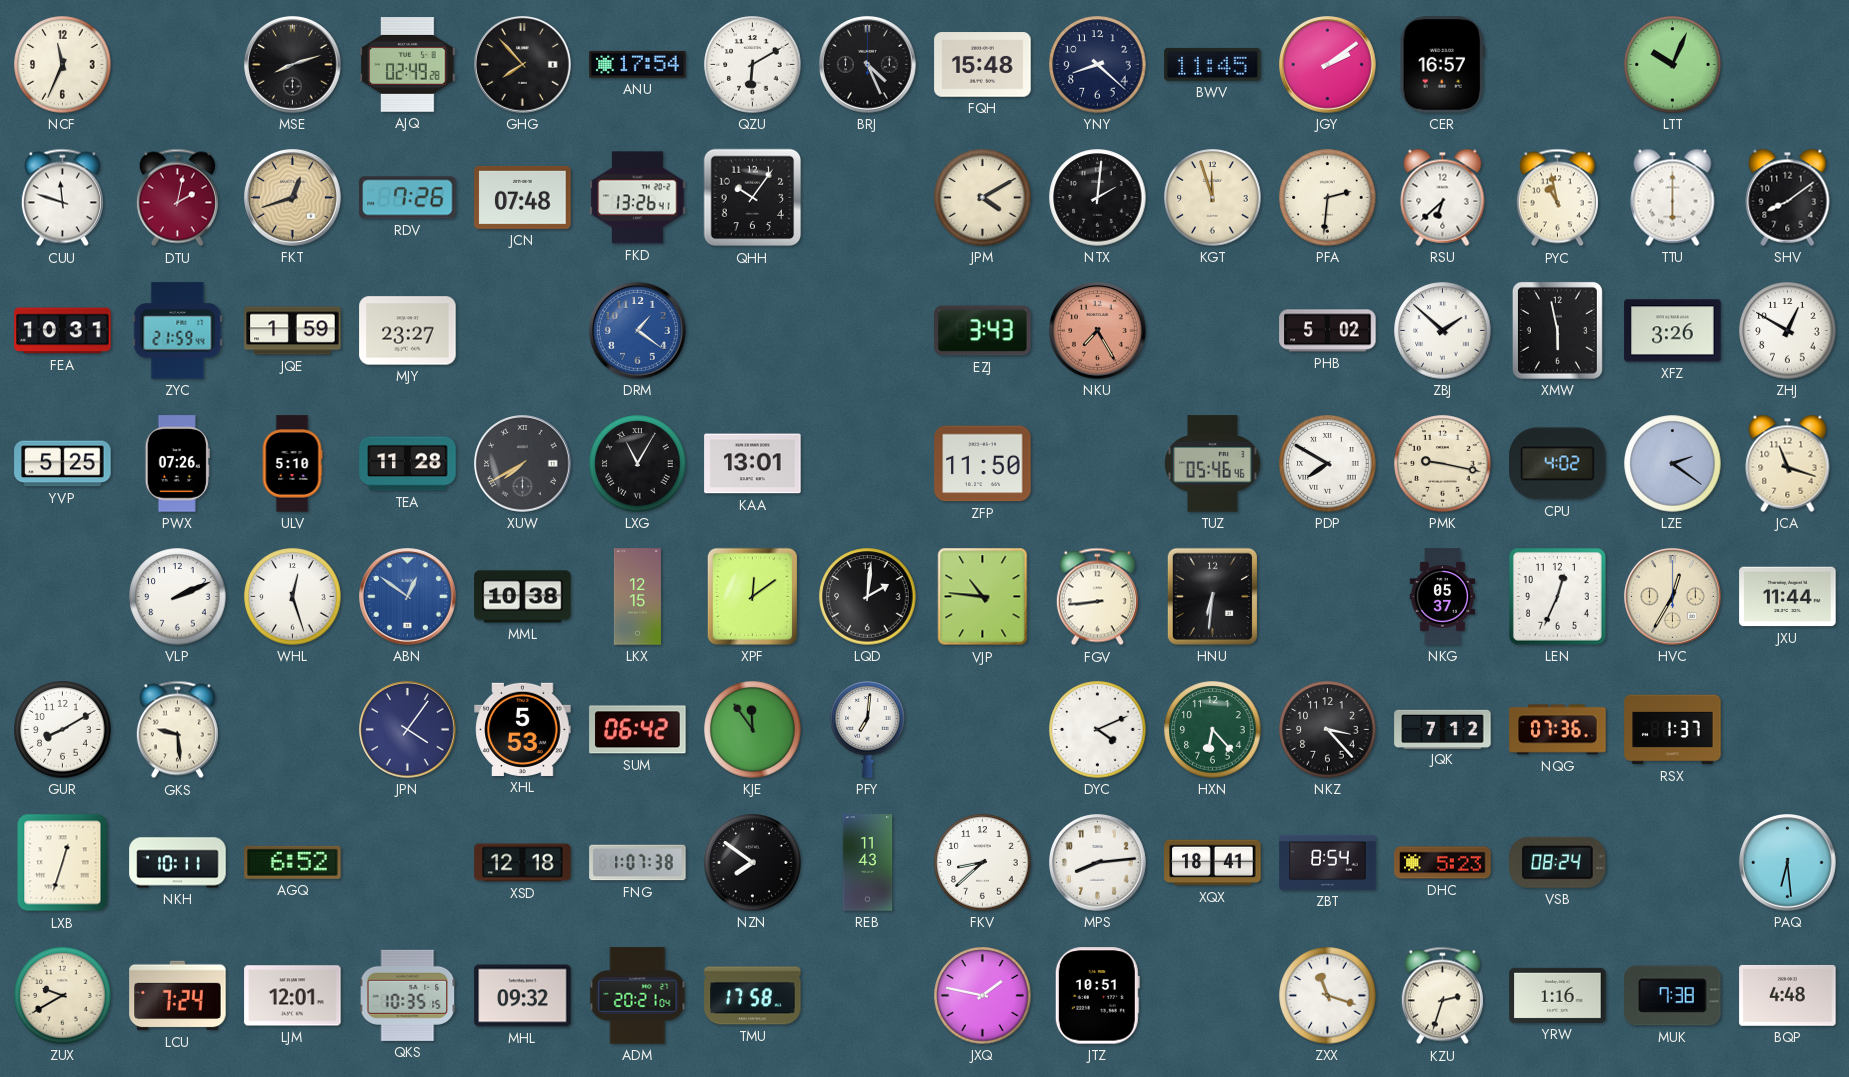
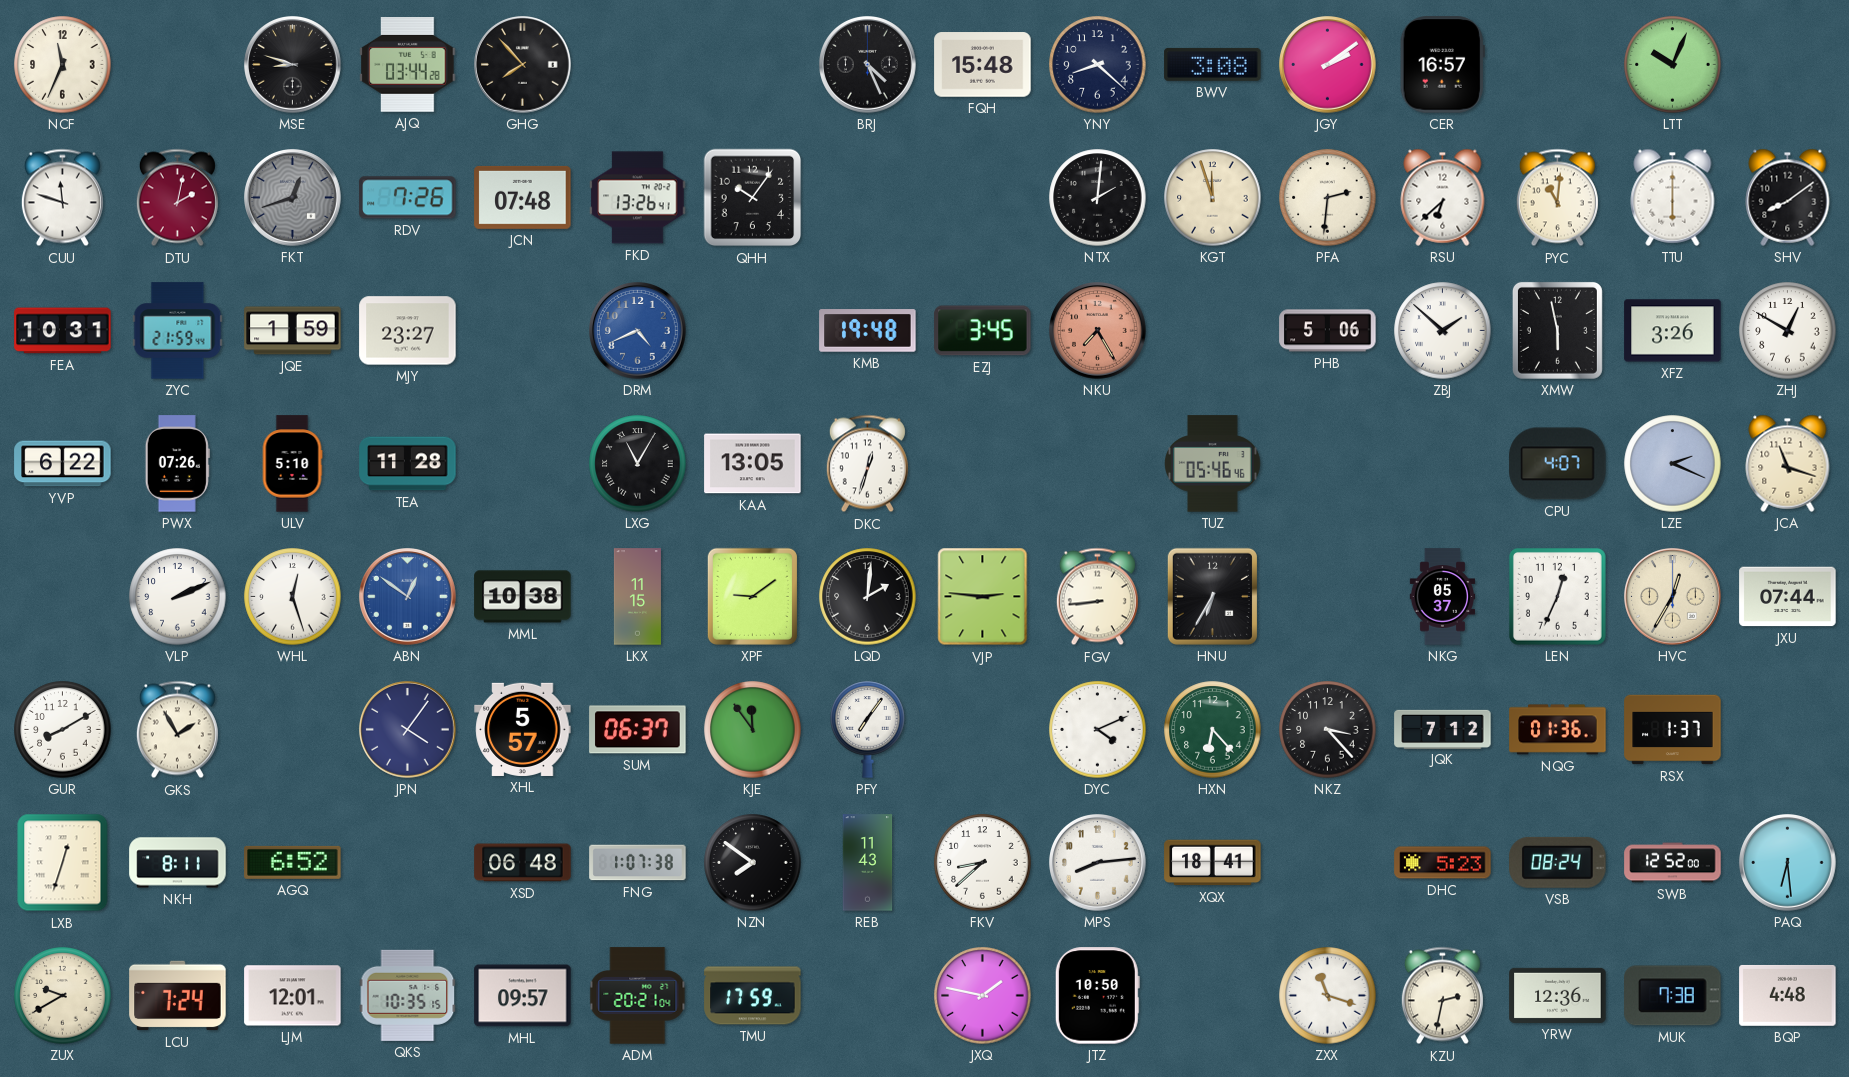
MSE: 8:12 -> 8:48
AJQ: 02:49 -> 03:44
ANU: 17:54 -> none
QZU: 6:10 -> none
BWV: 11:45 -> 3:08
FKT dial: champagne -> grey
JPM: 4:10 -> none
PYC: 10:58 -> 11:01
DRM: 1:21 -> 4:41
KMB: none -> 19:48
EZJ: 3:43 -> 3:45
PHB: 5:02 -> 5:06
YVP: 5:25 -> 6:22
XUW: 7:40 -> none
KAA: 13:01 -> 13:05
DKC: none -> 12:33
ZFP: 11:50 -> none
PDP: 7:50 -> none
PMK: 9:17 -> none
CPU: 4:02 -> 4:07
LZE: 2:21 -> 2:19
LKX: 12:15 -> 11:15
XPF: 12:09 -> 9:09
VJP: 10:46 -> 2:46
HNU: 6:31 -> 6:35
JXU: 11:44 -> 07:44
GKS: 9:29 -> 1:55
XHL: 5:53 -> 5:57
SUM: 06:42 -> 06:37
PFY: 7:01 -> 7:06
NQG: 07:36 -> 01:36
NKH: 10:11 -> 8:11
XSD: 12:18 -> 06:48
ZBT: 8:54 -> none
SWB: none -> 12:52
MHL: 09:32 -> 09:57
TMU: 17:58 -> 17:59
JTZ: 10:51 -> 10:50
KZU: 2:33 -> 2:32
YRW: 1:16 -> 12:36
